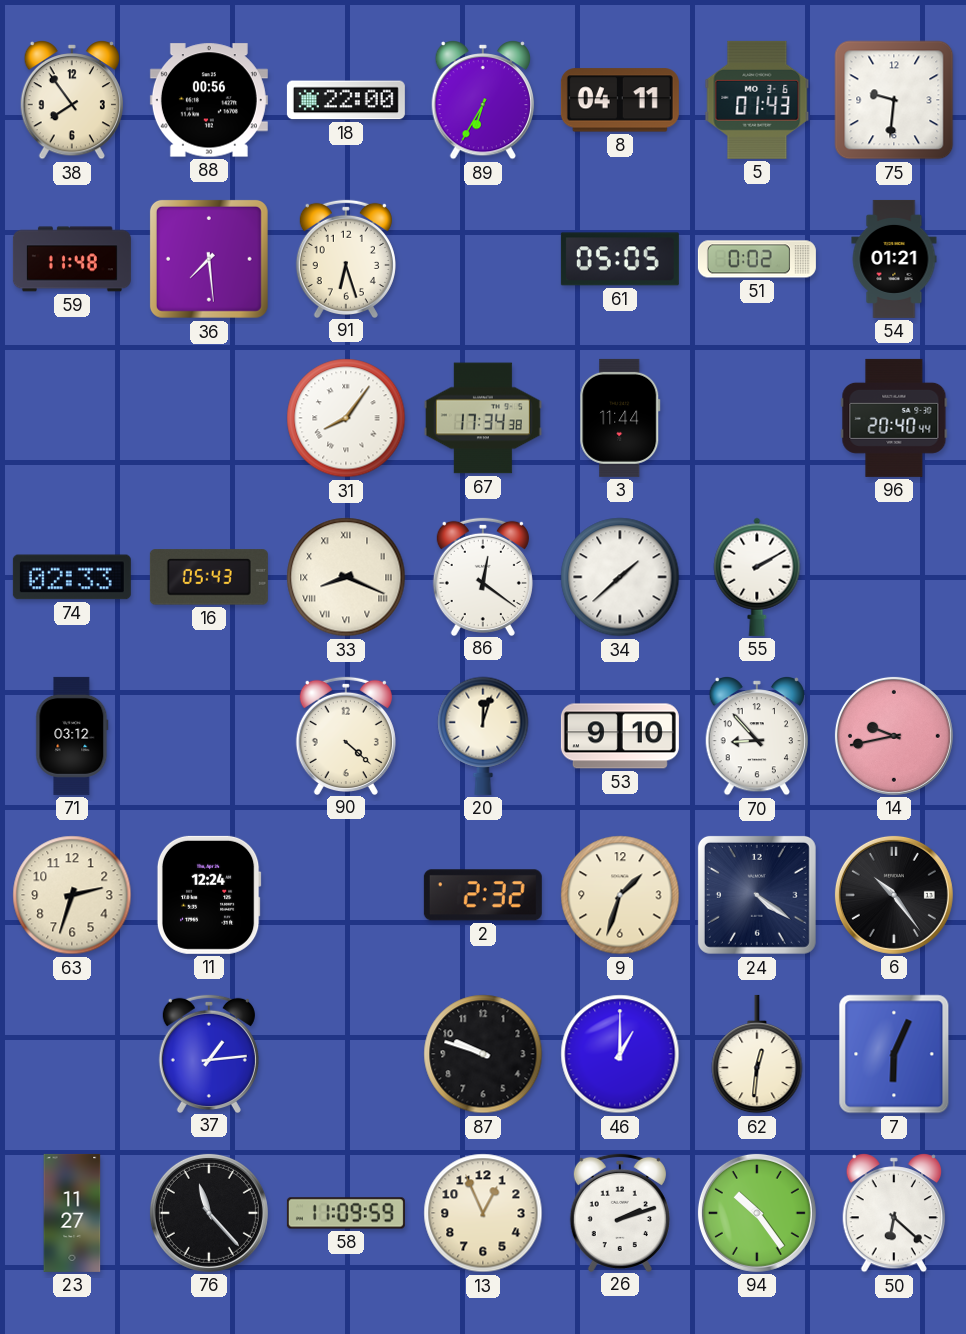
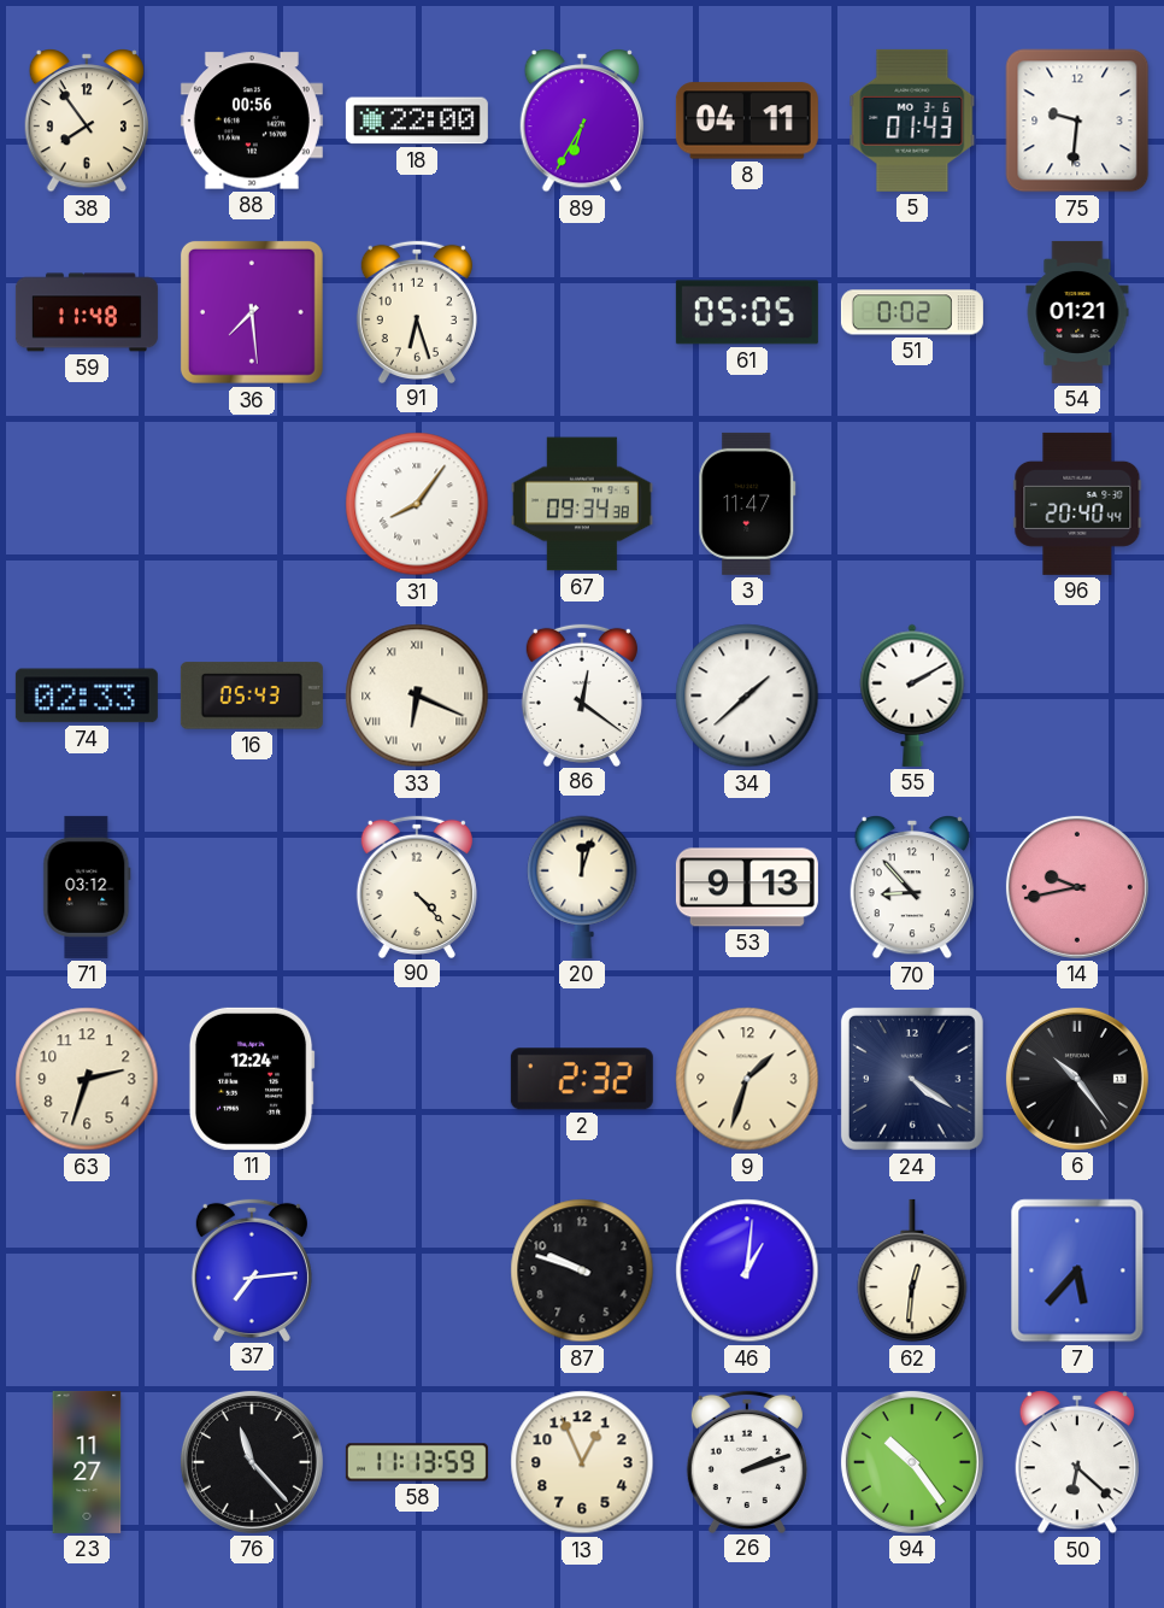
67: 17:34 -> 09:34
3: 11:44 -> 11:47
33: 8:19 -> 6:19
90: 4:22 -> 4:23
53: 9:10 -> 9:13
37: 1:14 -> 7:14
46: 1:00 -> 1:01
7: 6:04 -> 5:37
58: 11:09 -> 11:13
